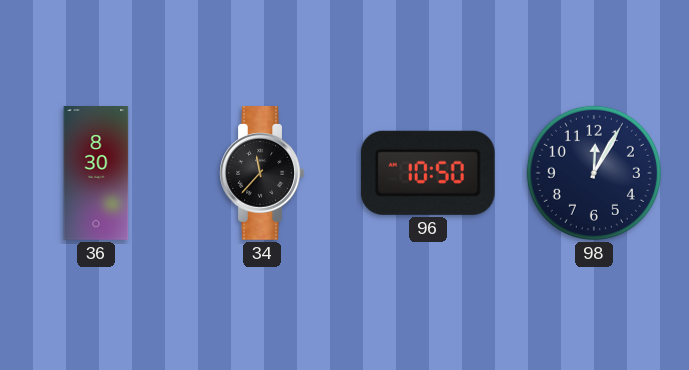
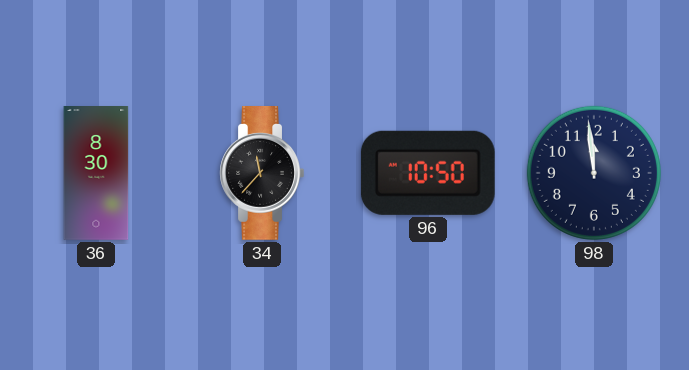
98: 12:05 -> 11:59
